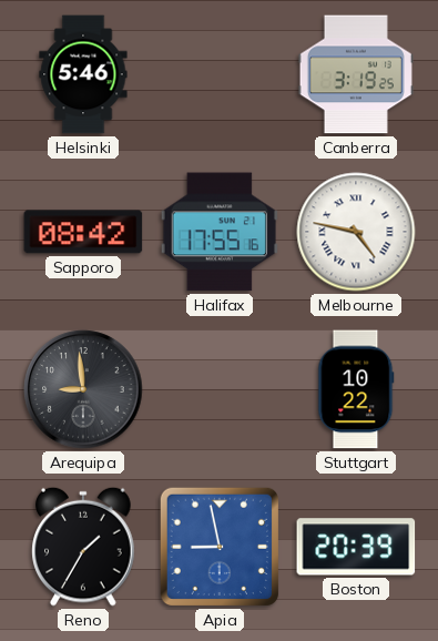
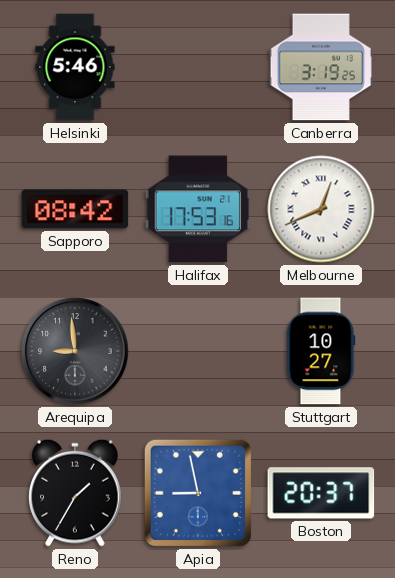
Halifax: 17:55 -> 17:53
Melbourne: 4:47 -> 12:41
Stuttgart: 10:22 -> 10:27
Boston: 20:39 -> 20:37
